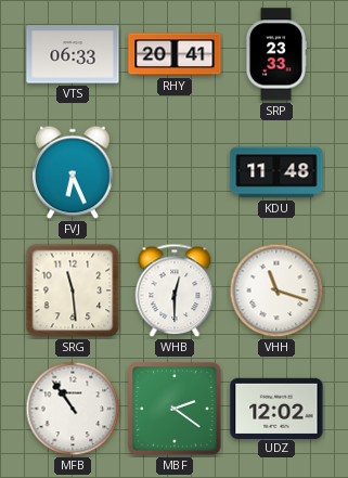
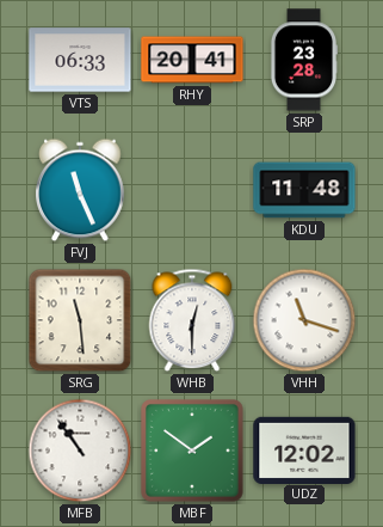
SRP: 23:33 -> 23:28
FVJ: 6:26 -> 11:26
MBF: 2:21 -> 1:51
